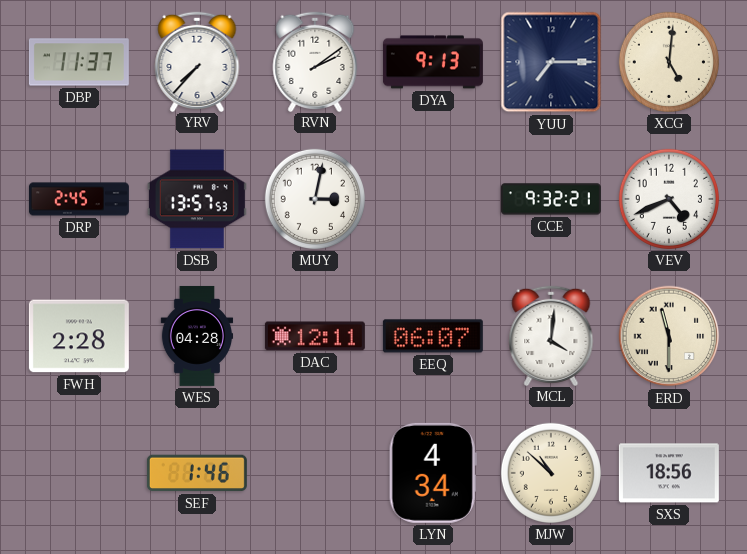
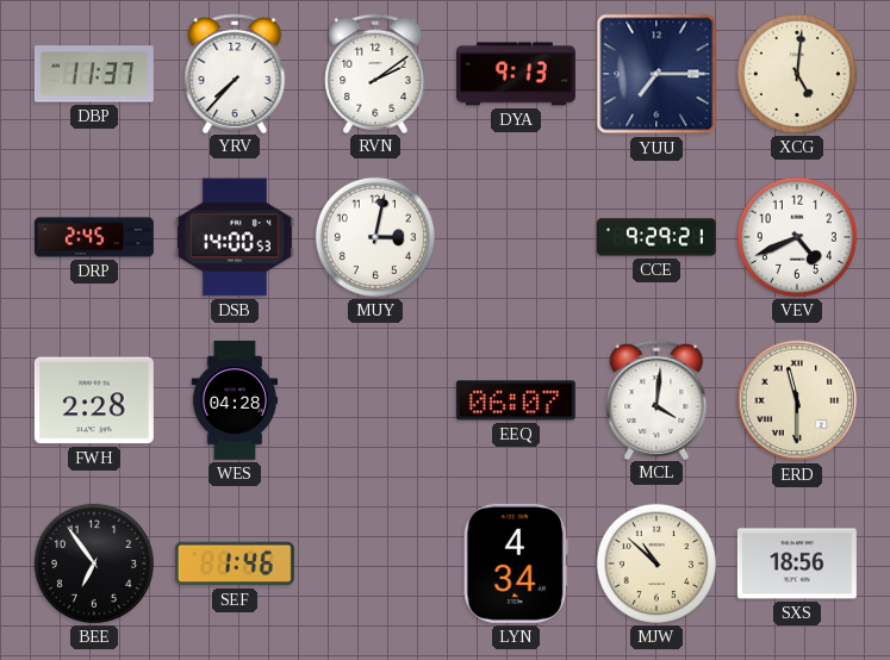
DSB: 13:57 -> 14:00
CCE: 9:32 -> 9:29
DAC: 12:11 -> none
BEE: none -> 6:54
